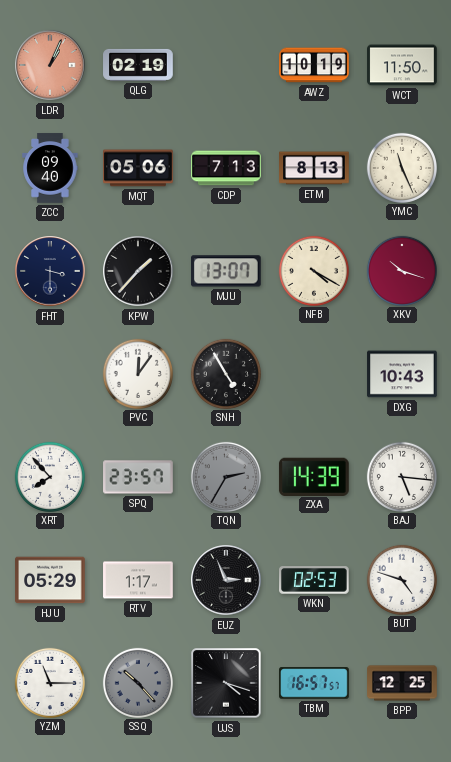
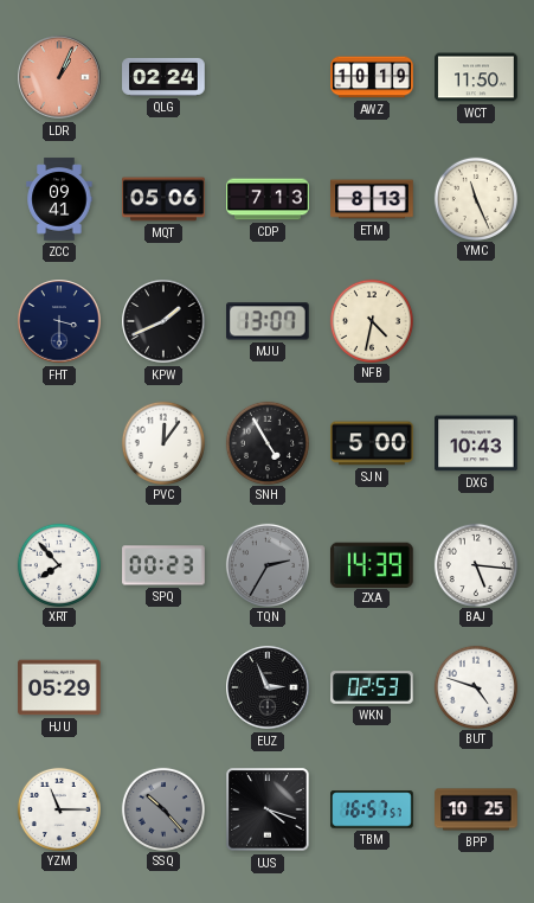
QLG: 02:19 -> 02:24
ZCC: 09:40 -> 09:41
KPW: 1:37 -> 1:41
NFB: 4:20 -> 4:32
XKV: 10:18 -> none
SJN: none -> 5:00
SPQ: 23:57 -> 00:23
RTV: 1:17 -> none
BPP: 12:25 -> 10:25
